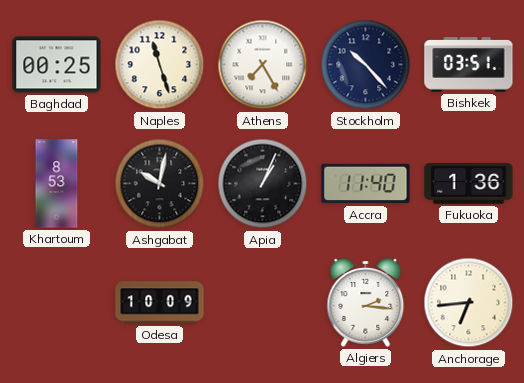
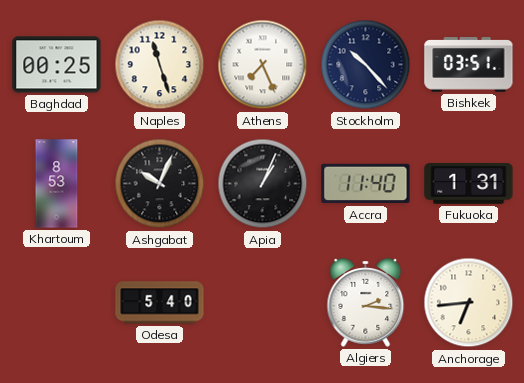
Athens: 7:25 -> 7:26
Ashgabat: 10:02 -> 10:04
Fukuoka: 1:36 -> 1:31
Odesa: 10:09 -> 5:40
